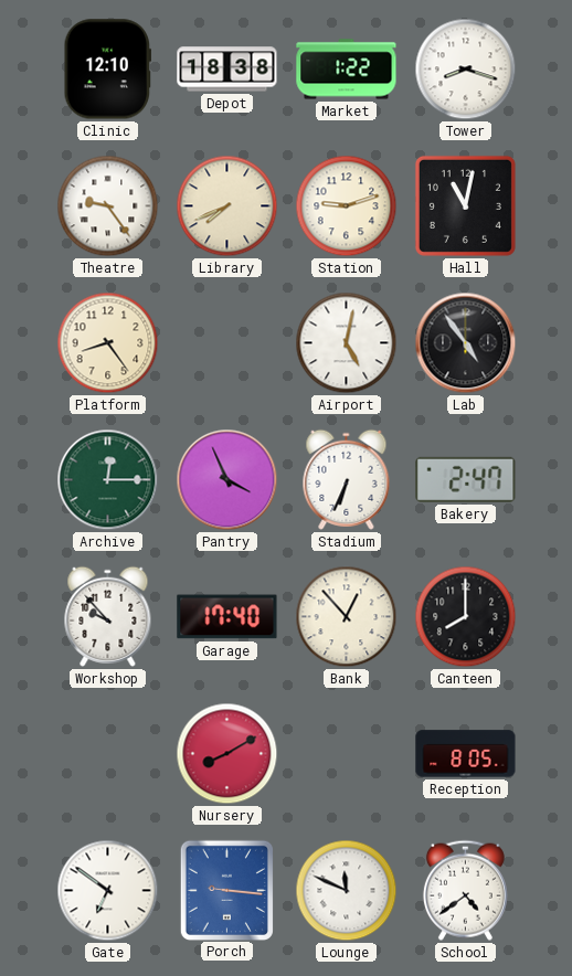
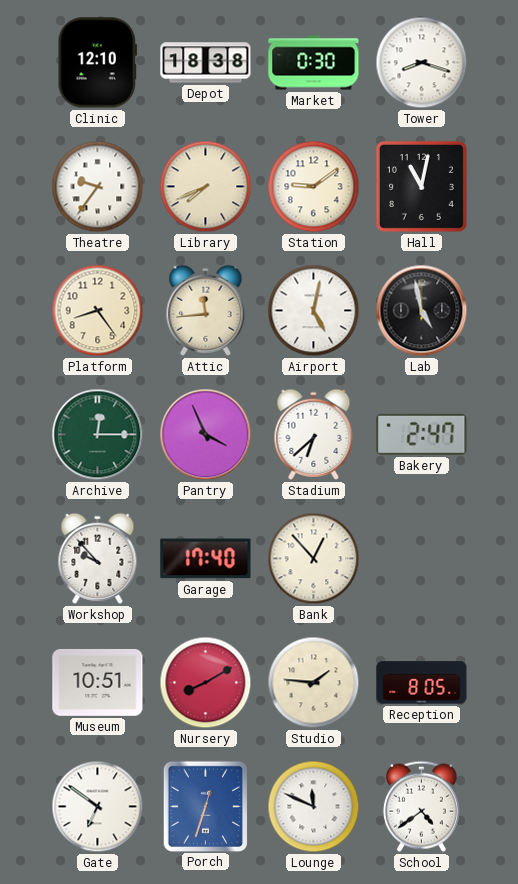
Market: 1:22 -> 0:30
Theatre: 9:24 -> 9:36
Station: 9:12 -> 9:09
Attic: none -> 11:44
Lab: 4:54 -> 4:58
Stadium: 6:34 -> 6:38
Canteen: 8:00 -> none
Museum: none -> 10:51
Studio: none -> 1:46
Porch: 9:16 -> 12:33
